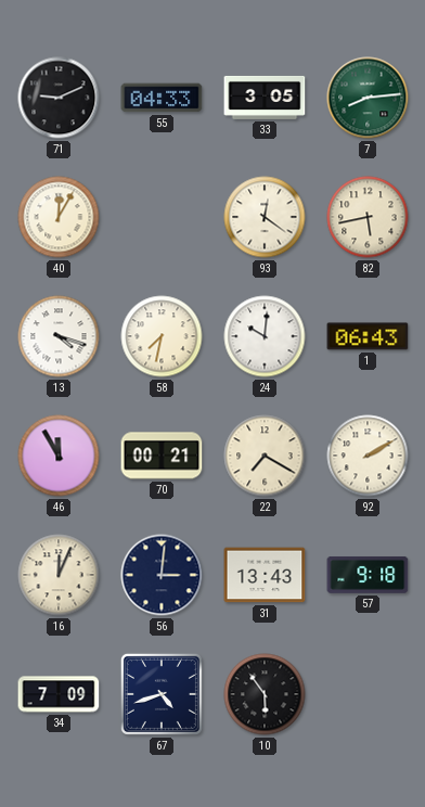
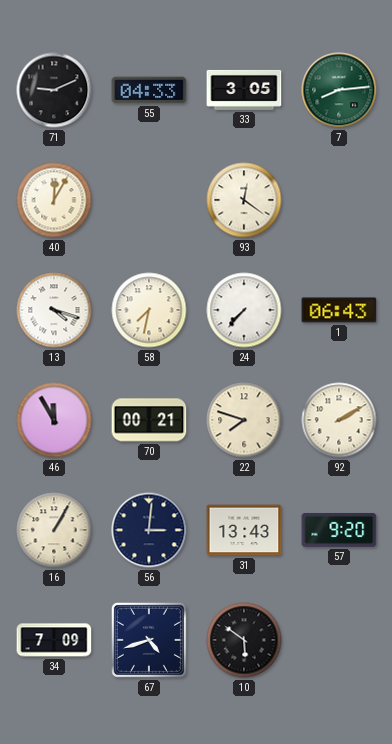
82: 5:43 -> none
24: 10:01 -> 7:37
22: 7:20 -> 7:48
16: 12:04 -> 1:05
57: 9:18 -> 9:20
10: 5:54 -> 5:51
